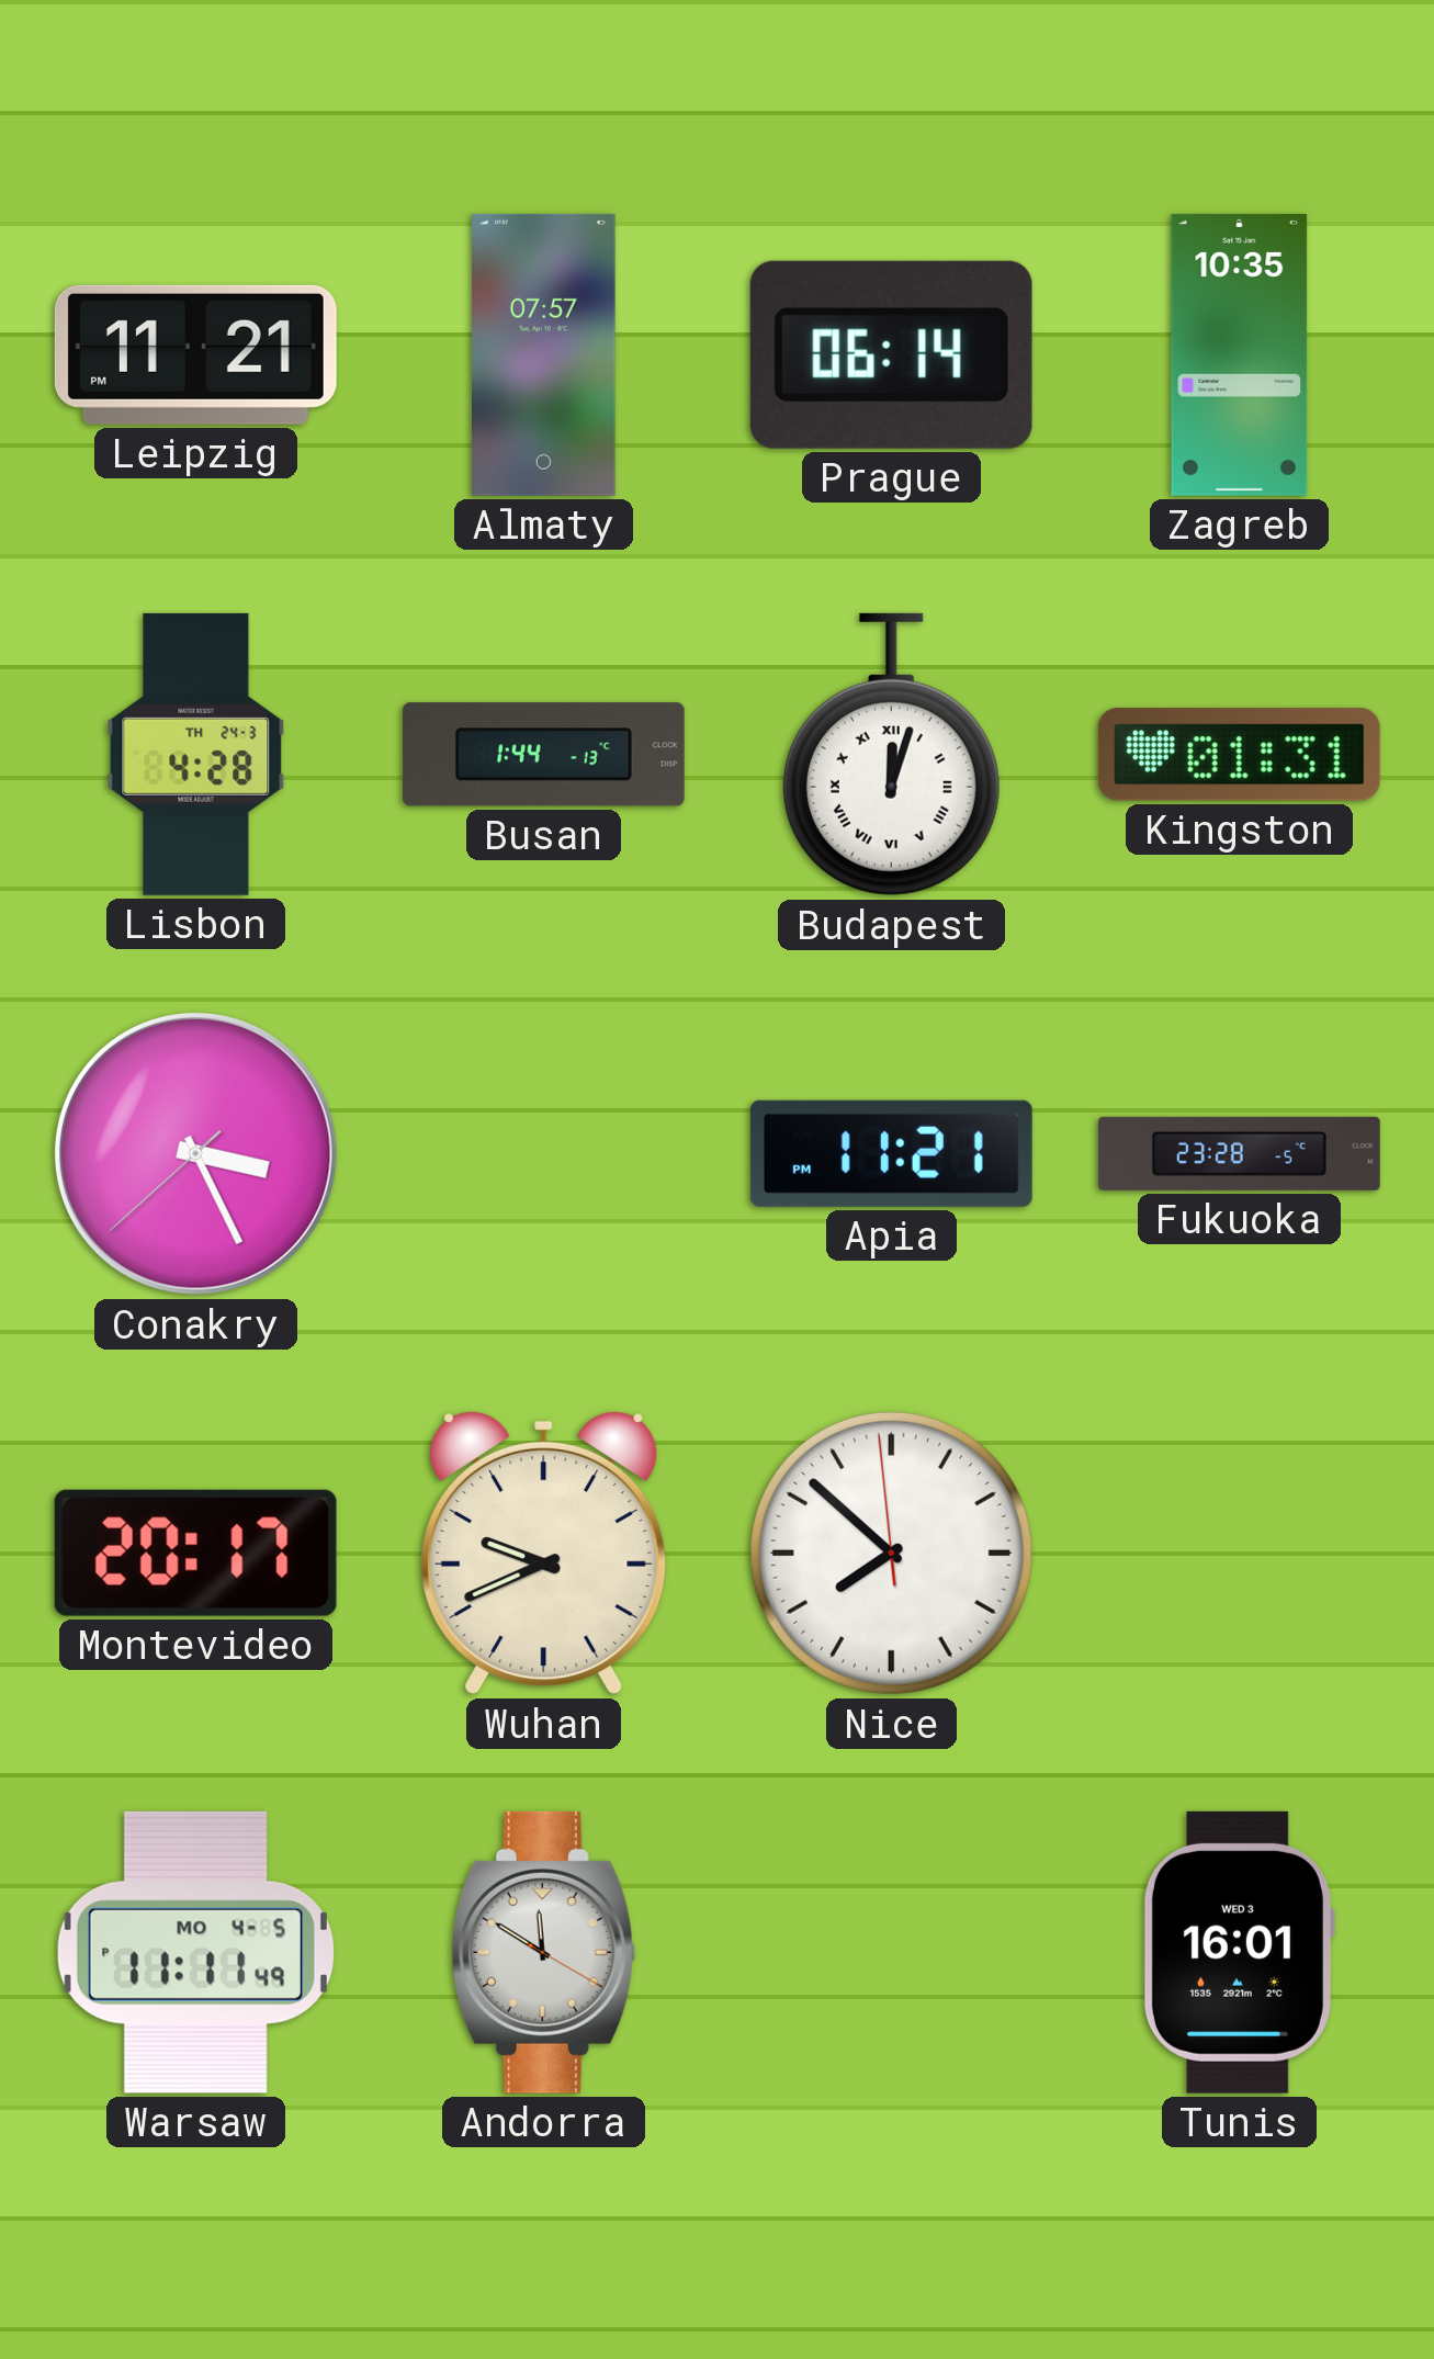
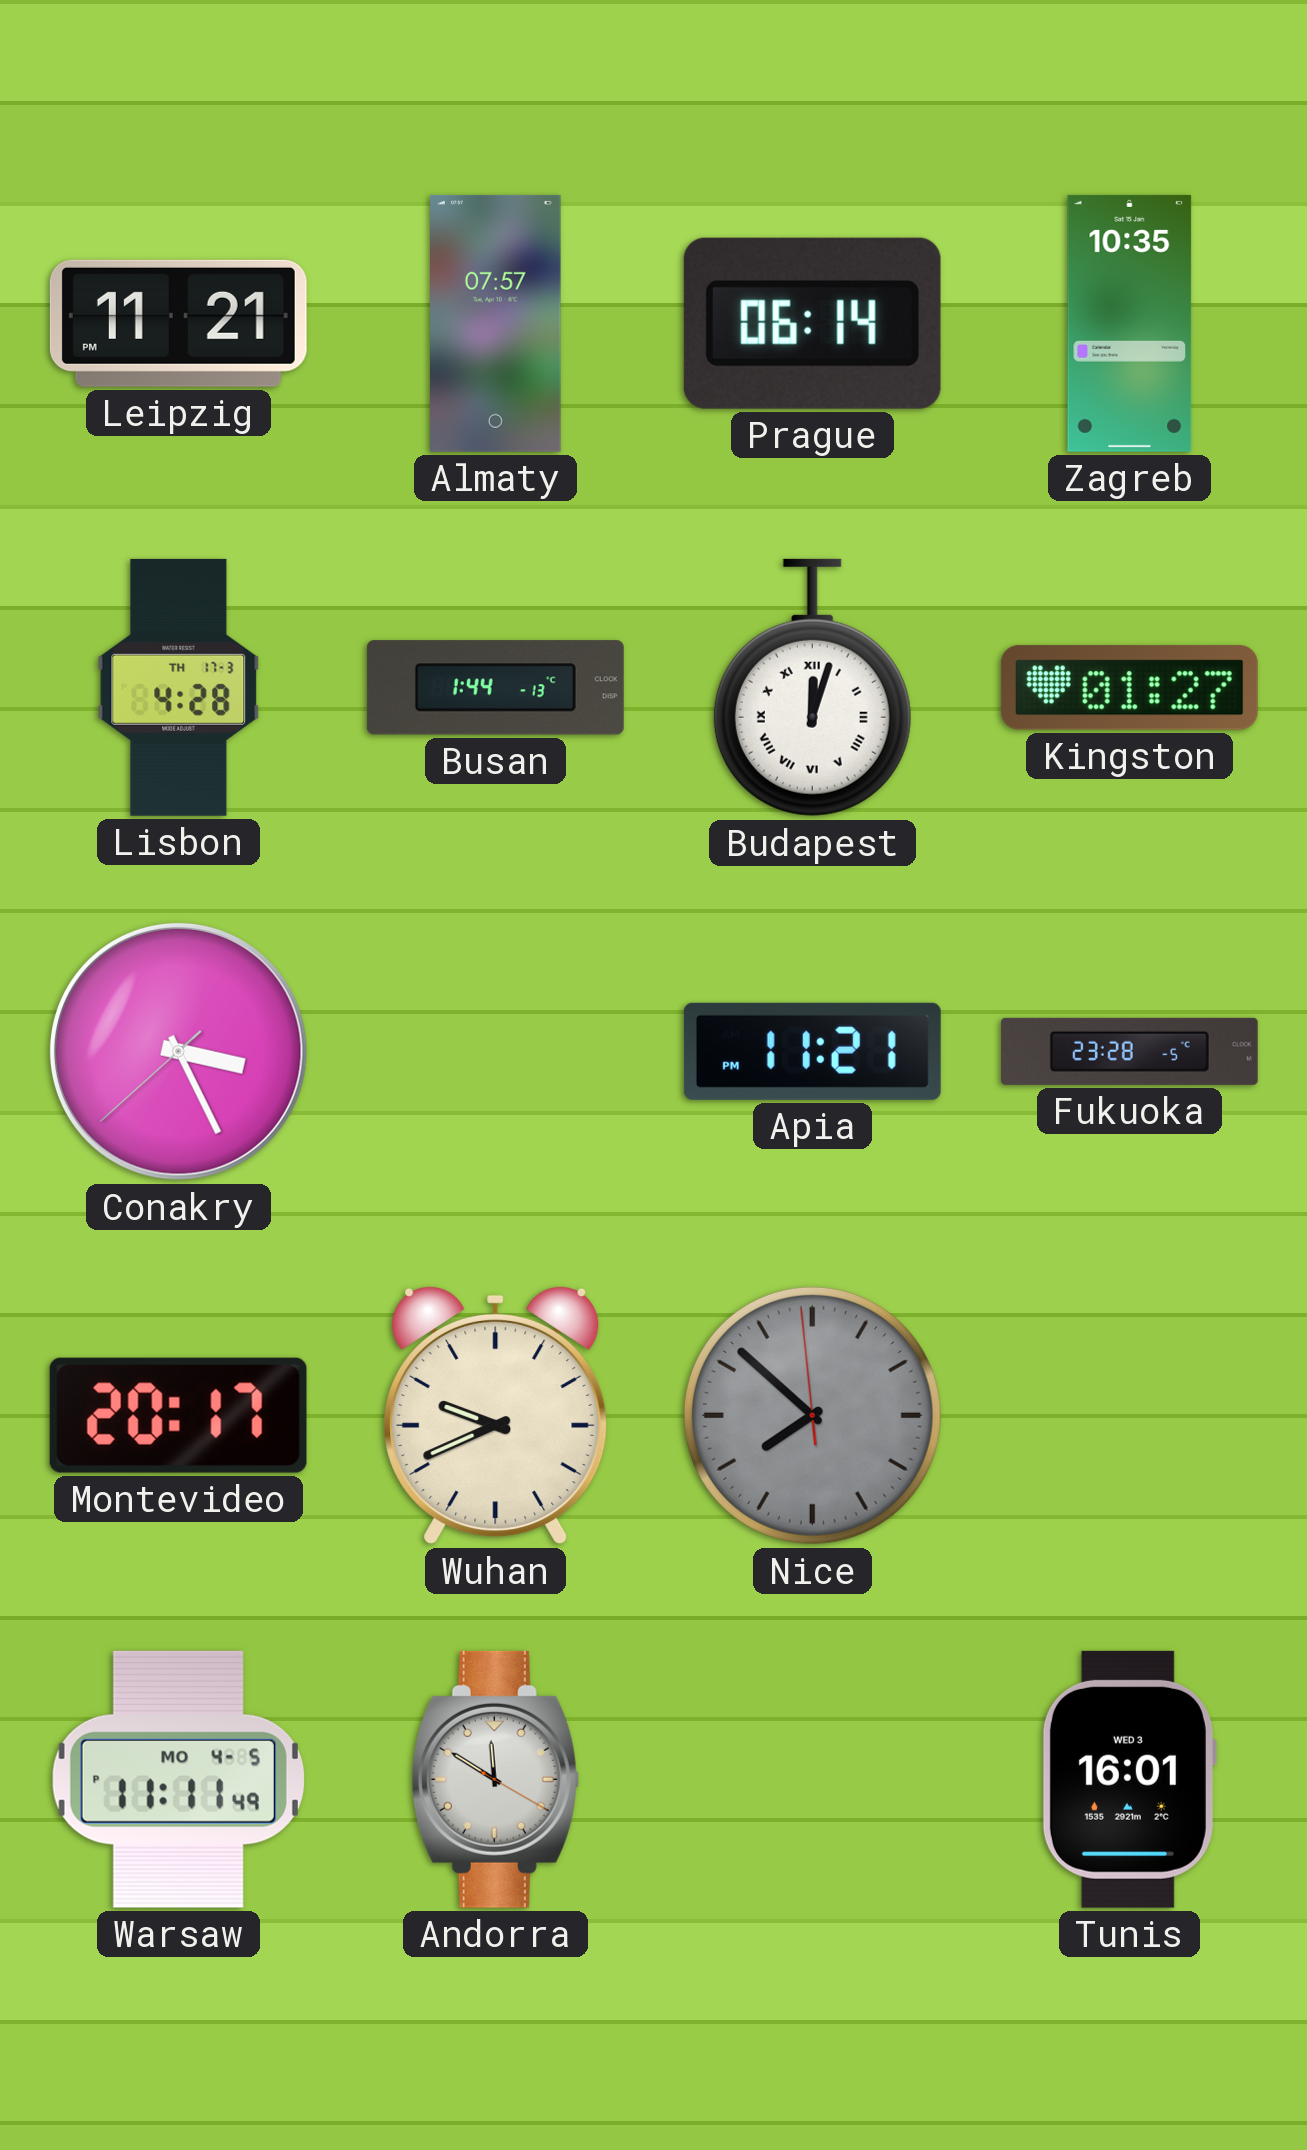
Lisbon date: TH 24-3 -> TH 17-3
Kingston: 01:31 -> 01:27
Nice dial: white -> grey
